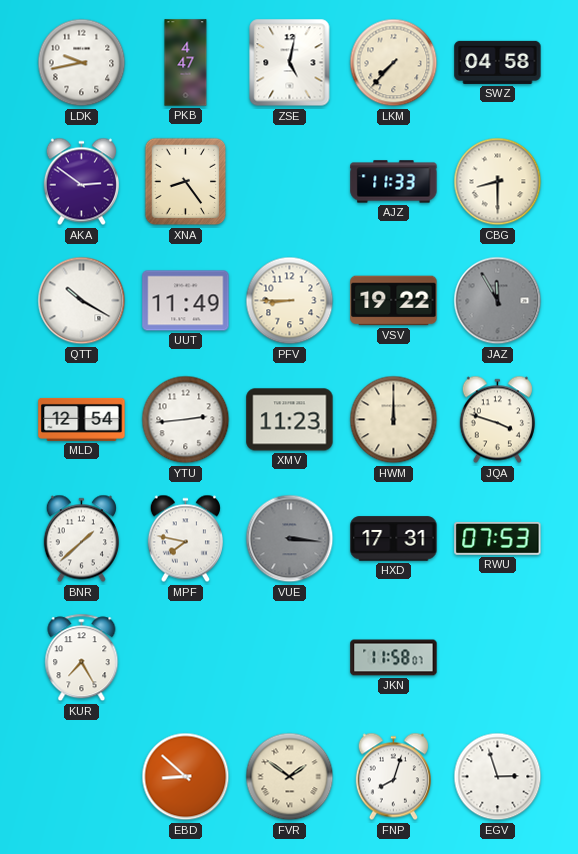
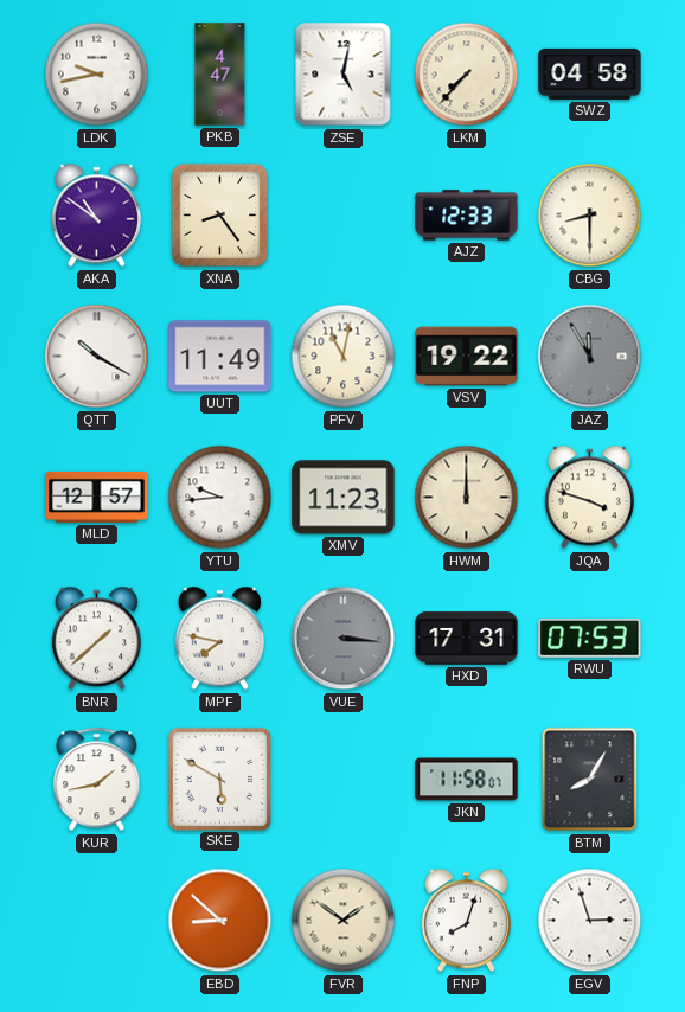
AKA: 2:51 -> 10:51
AJZ: 11:33 -> 12:33
PFV: 8:45 -> 11:02
MLD: 12:54 -> 12:57
YTU: 2:44 -> 9:44
KUR: 7:25 -> 1:43
SKE: none -> 5:50
BTM: none -> 8:05
